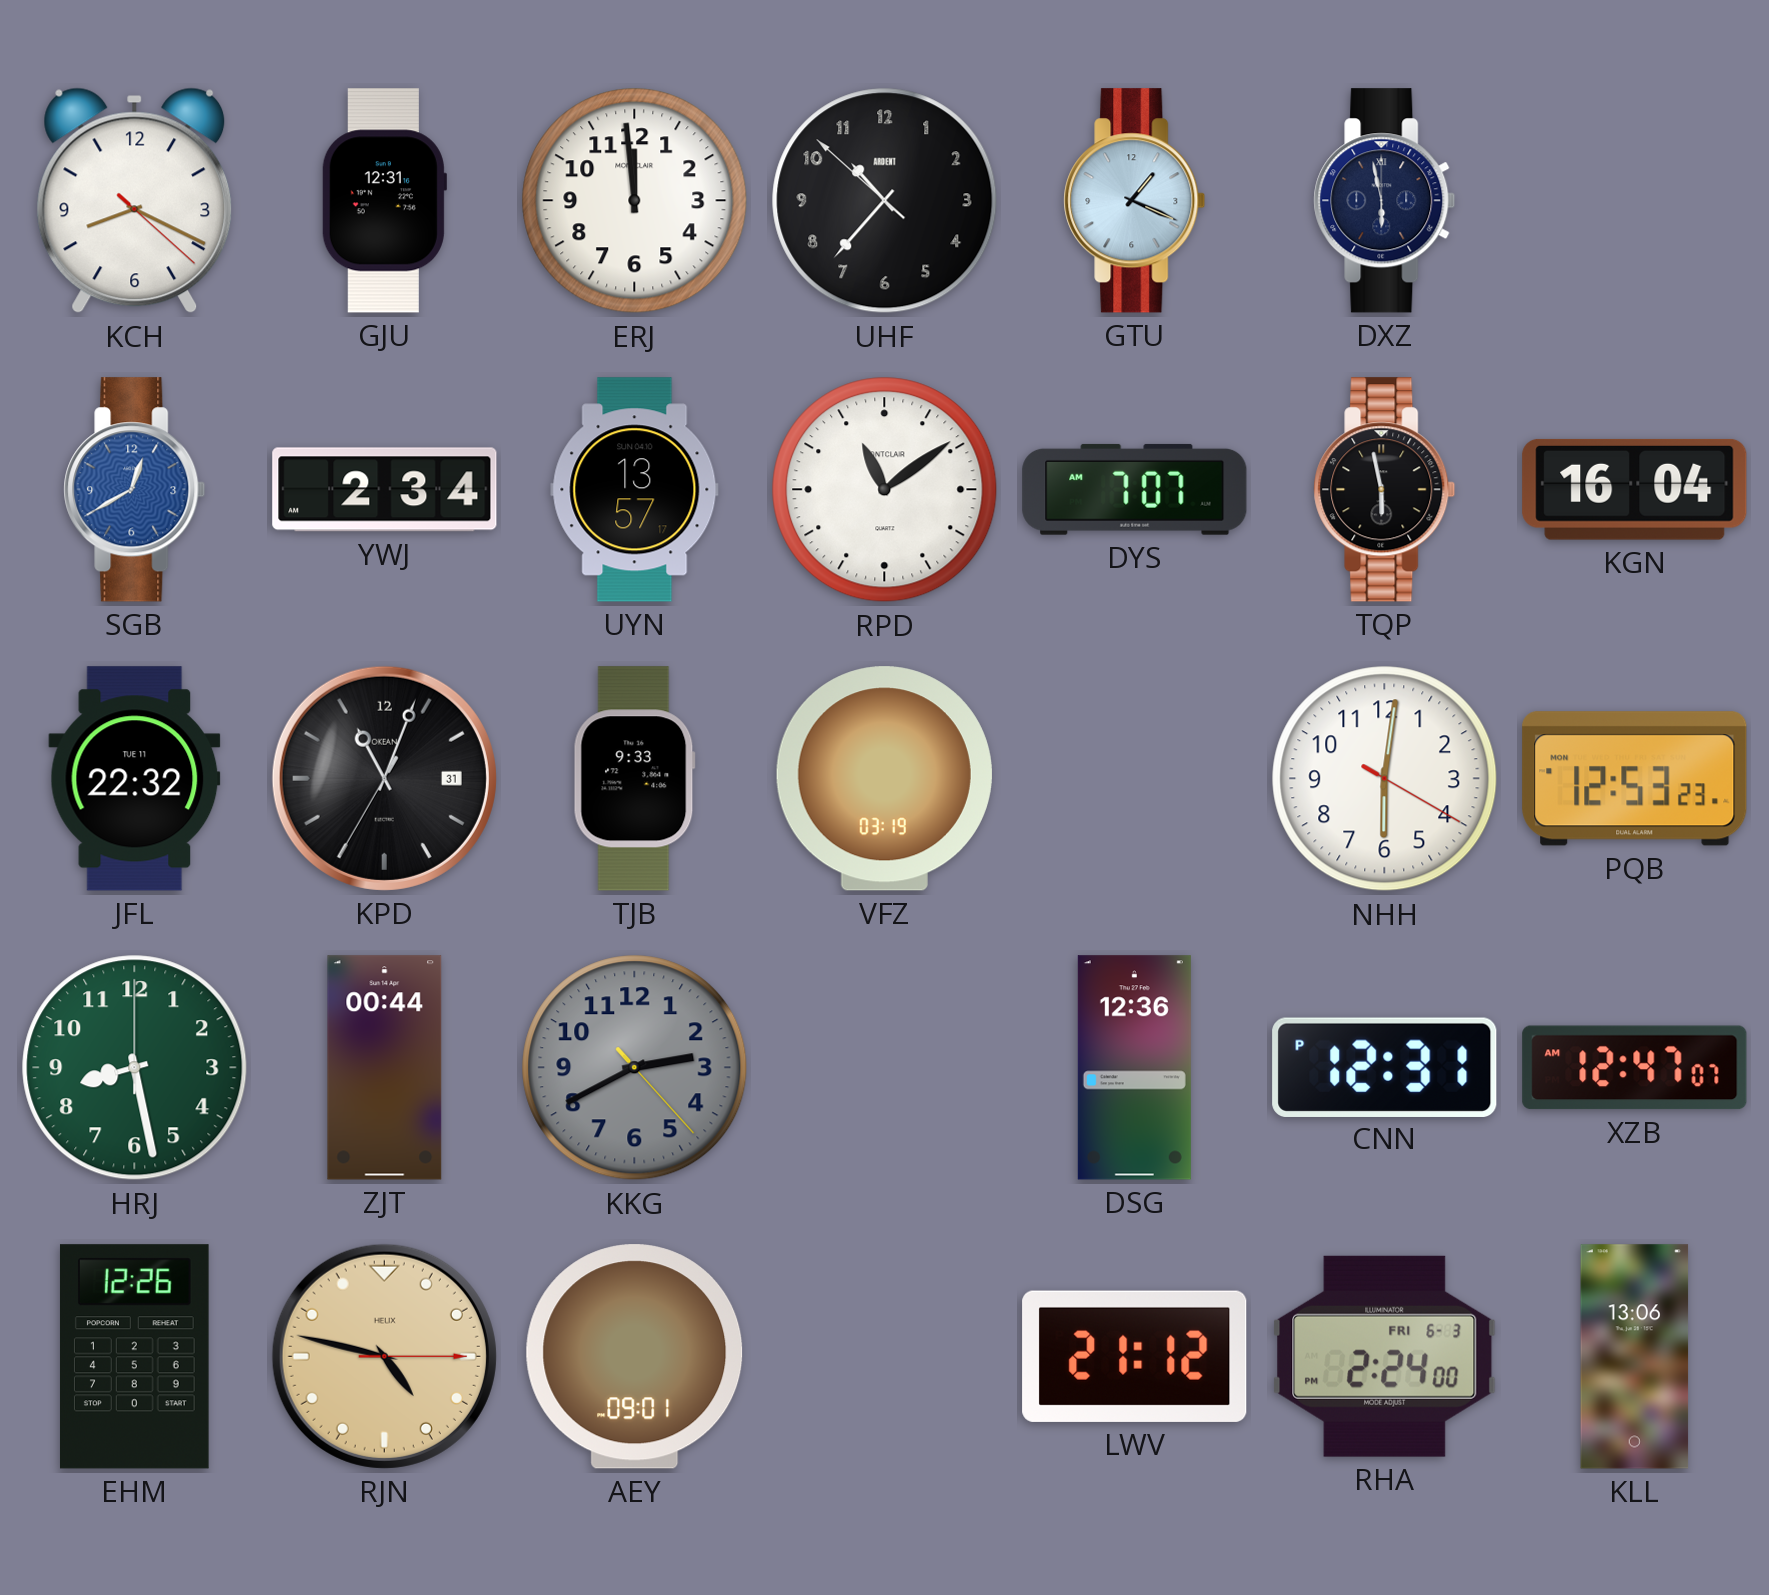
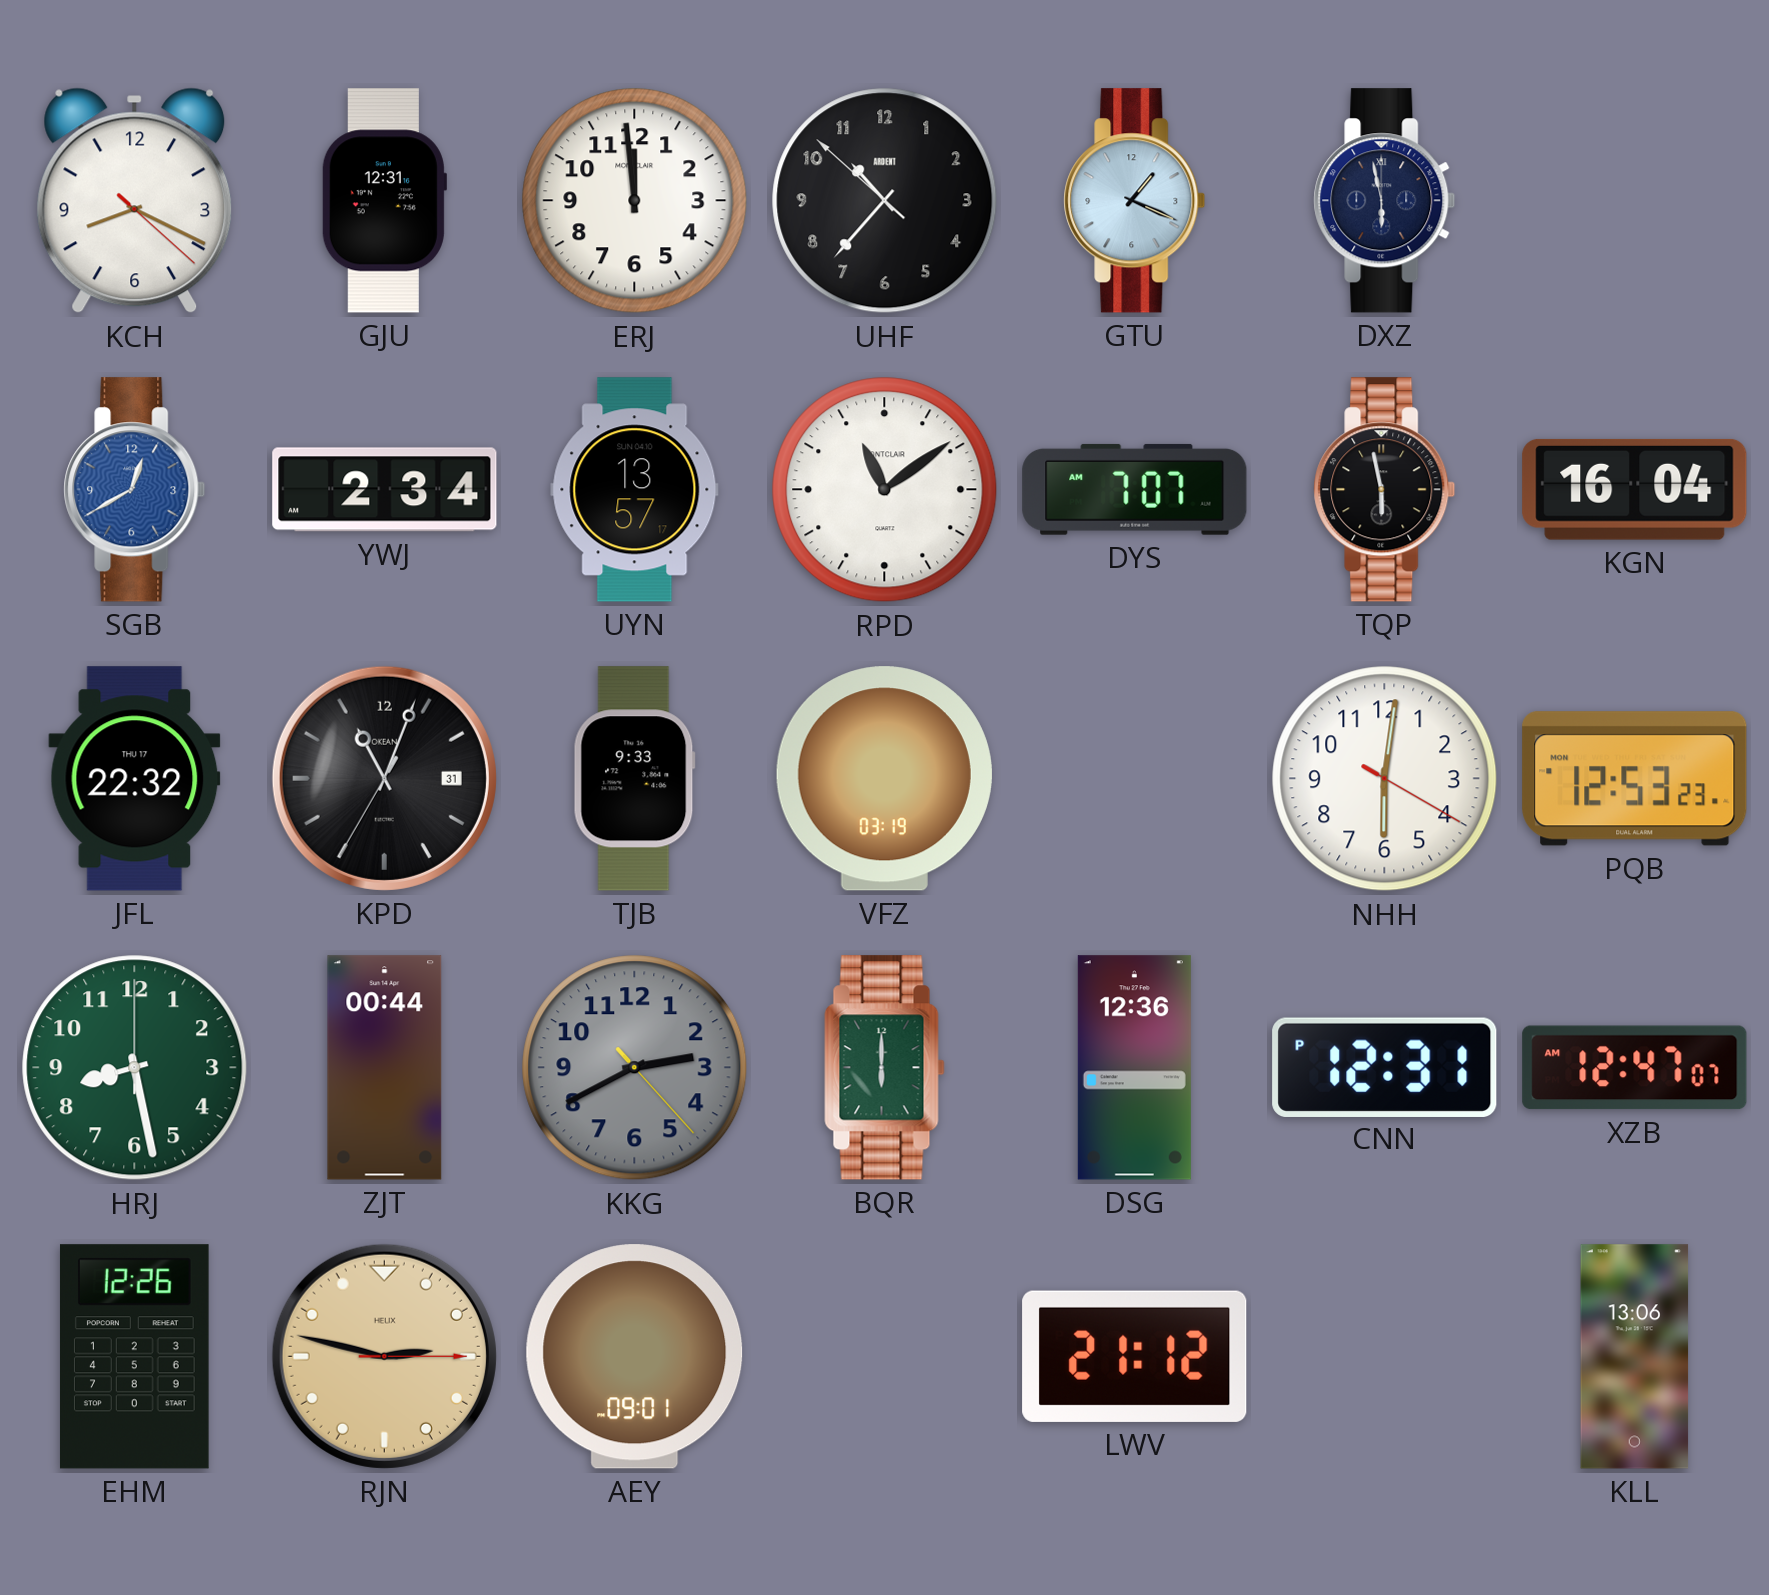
JFL date: TUE 11 -> THU 17
BQR: none -> 6:00
RJN: 4:47 -> 2:47
RHA: 2:24 -> none
